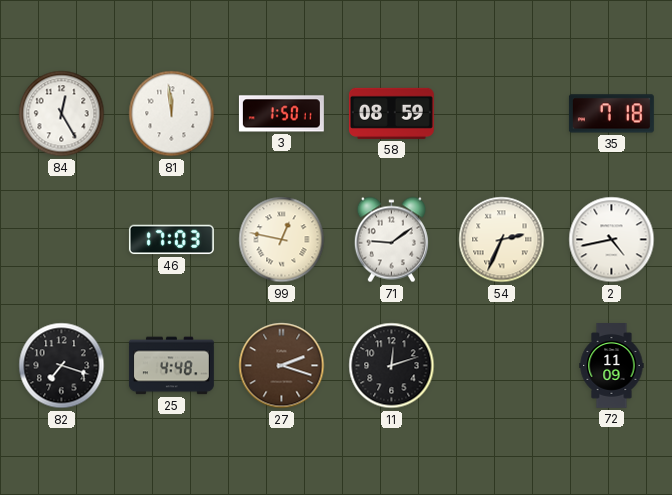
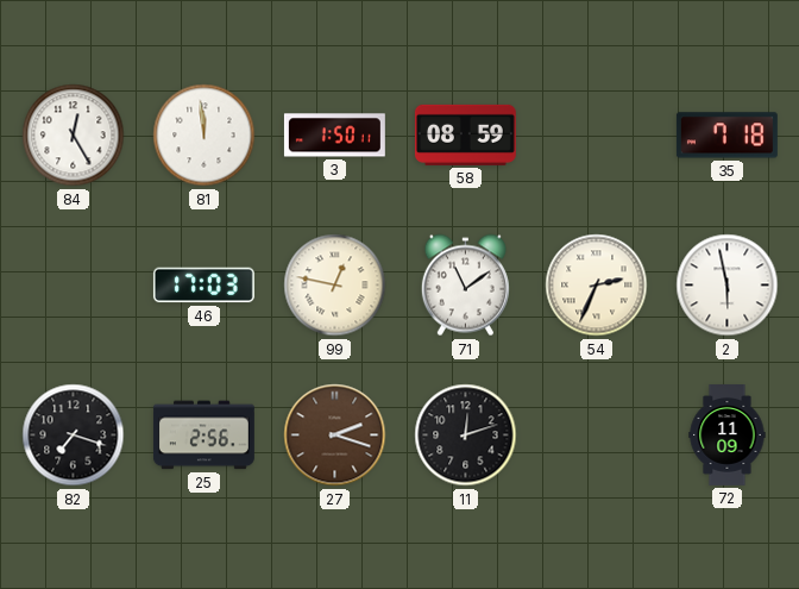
71: 9:09 -> 11:09
2: 4:43 -> 5:58
25: 4:48 -> 2:56
